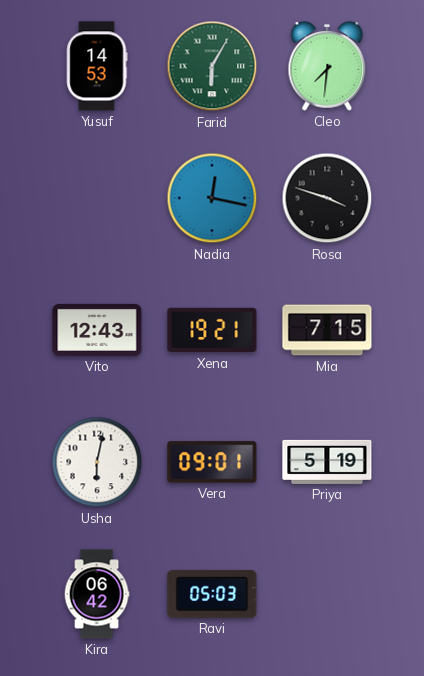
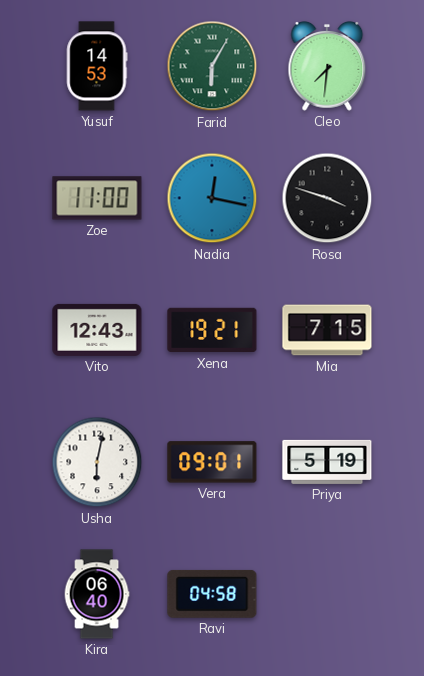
Zoe: none -> 11:00
Kira: 06:42 -> 06:40
Ravi: 05:03 -> 04:58
